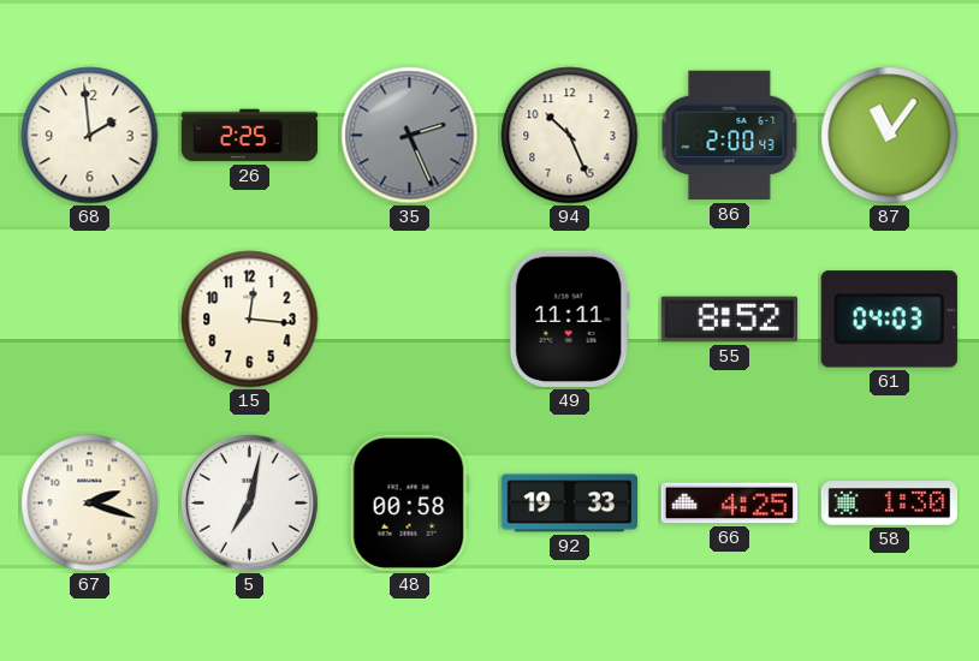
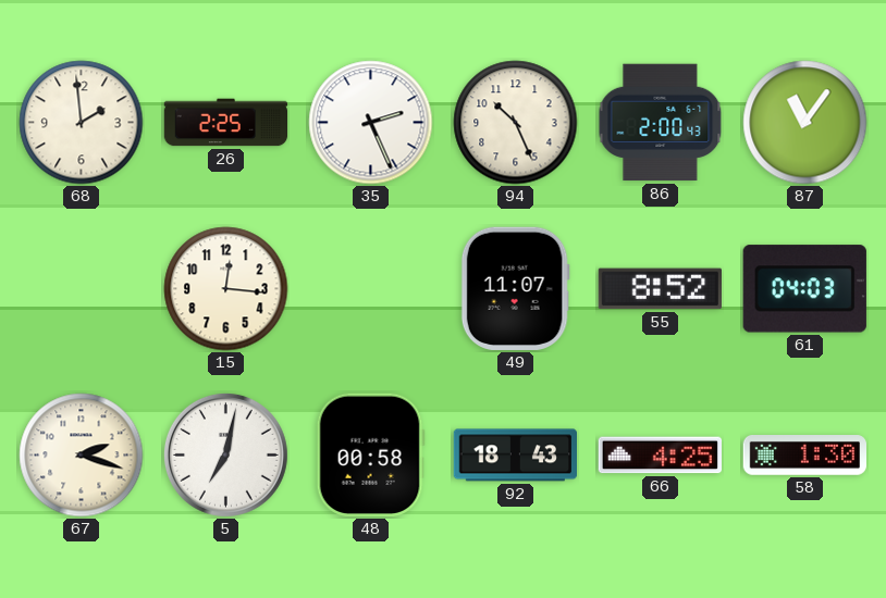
35 dial: grey -> white
49: 11:11 -> 11:07
92: 19:33 -> 18:43
